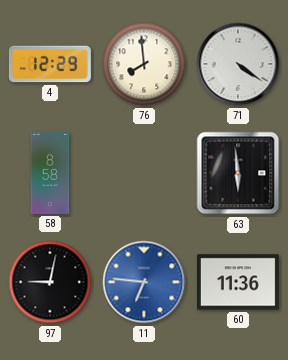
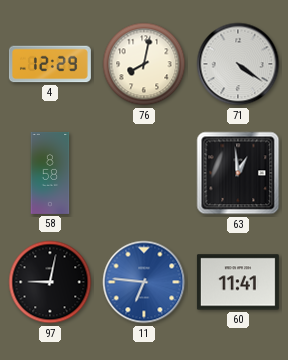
76: 7:59 -> 8:02
63: 5:59 -> 12:59
60: 11:36 -> 11:41
